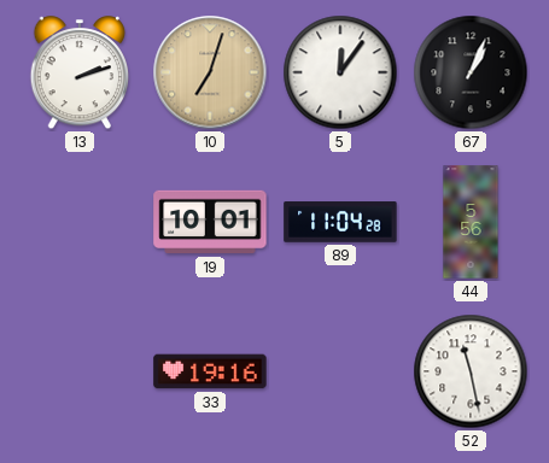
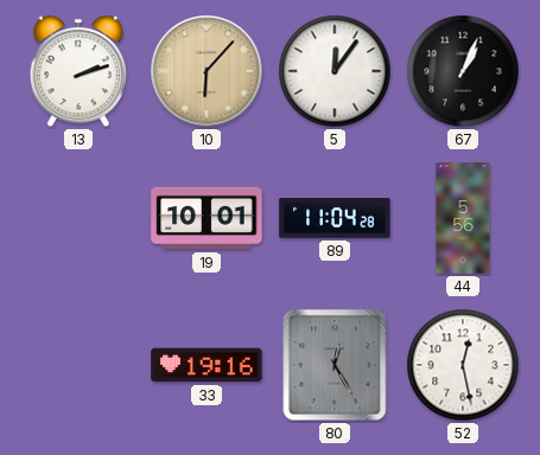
10: 7:03 -> 6:07
80: none -> 12:25
52: 11:28 -> 12:28
